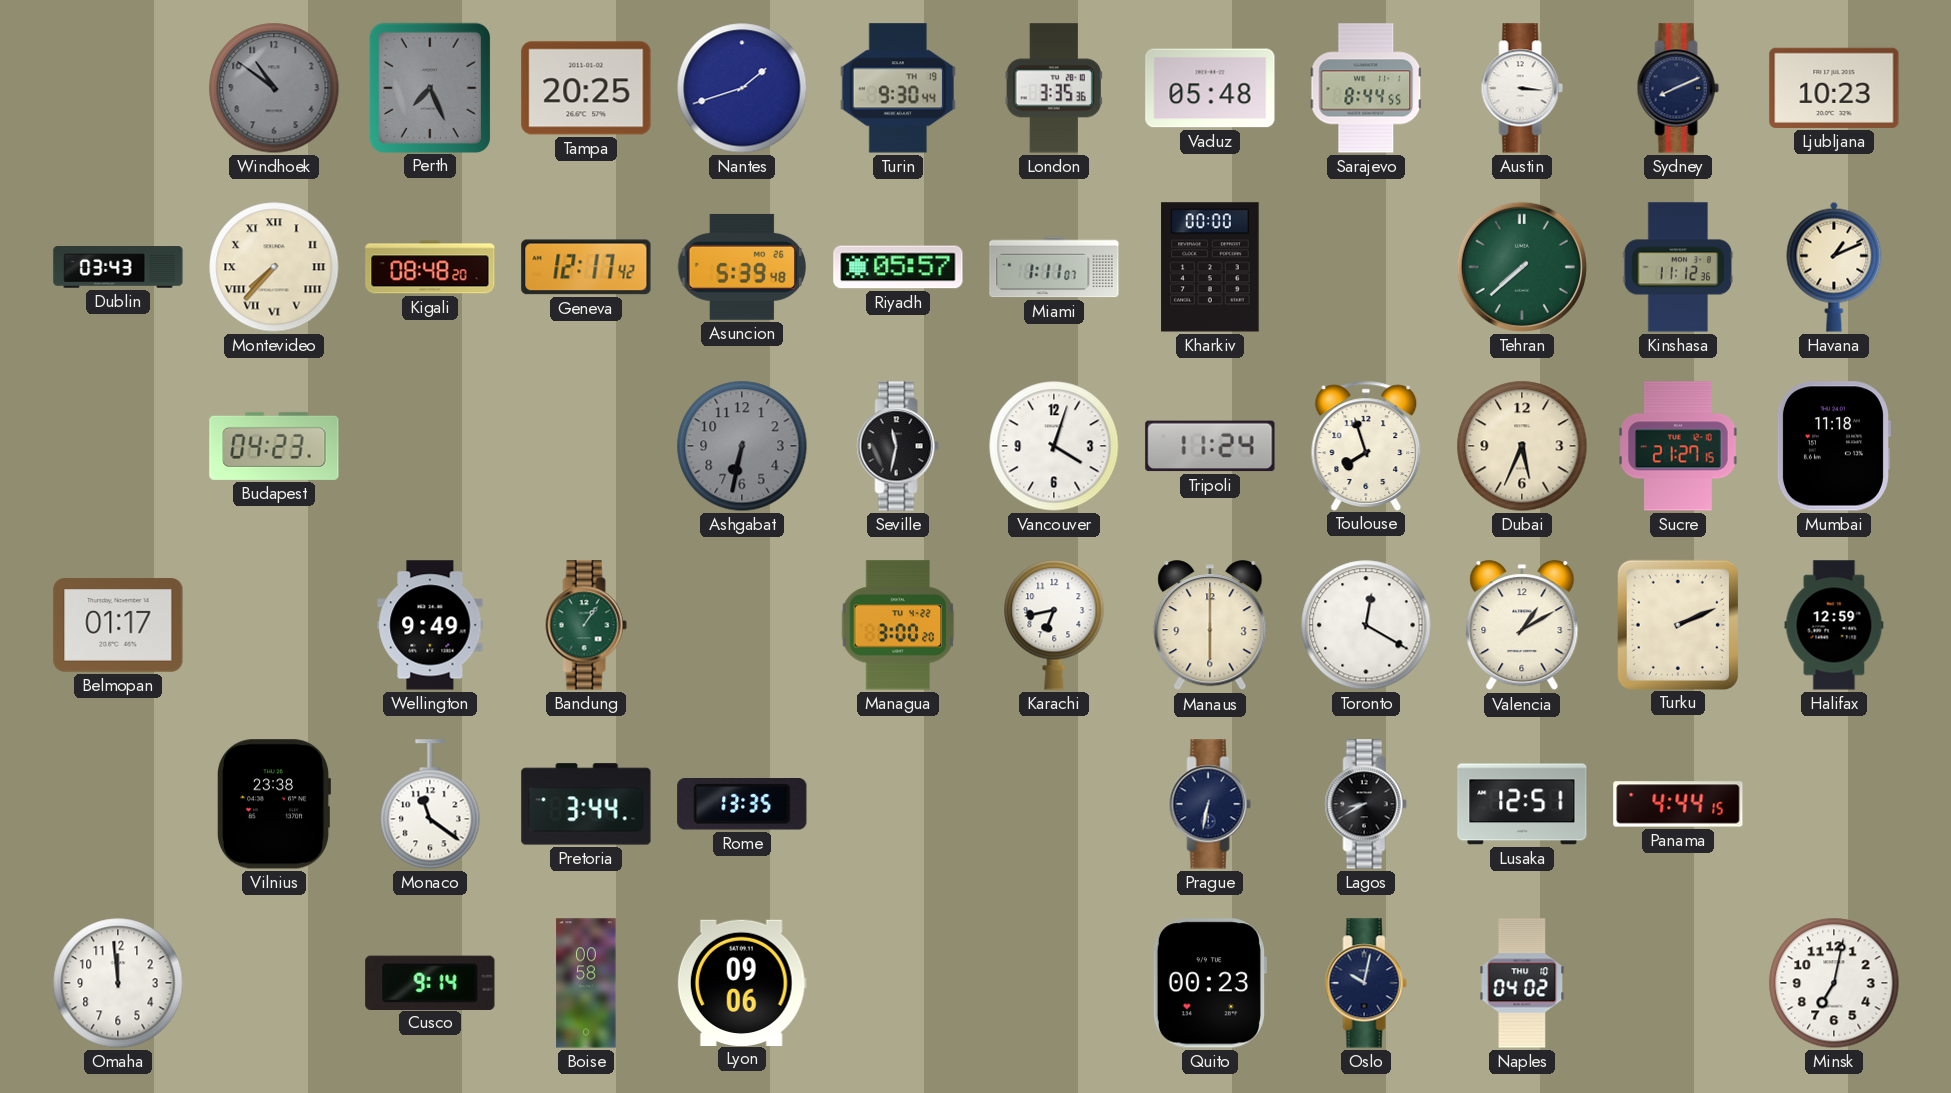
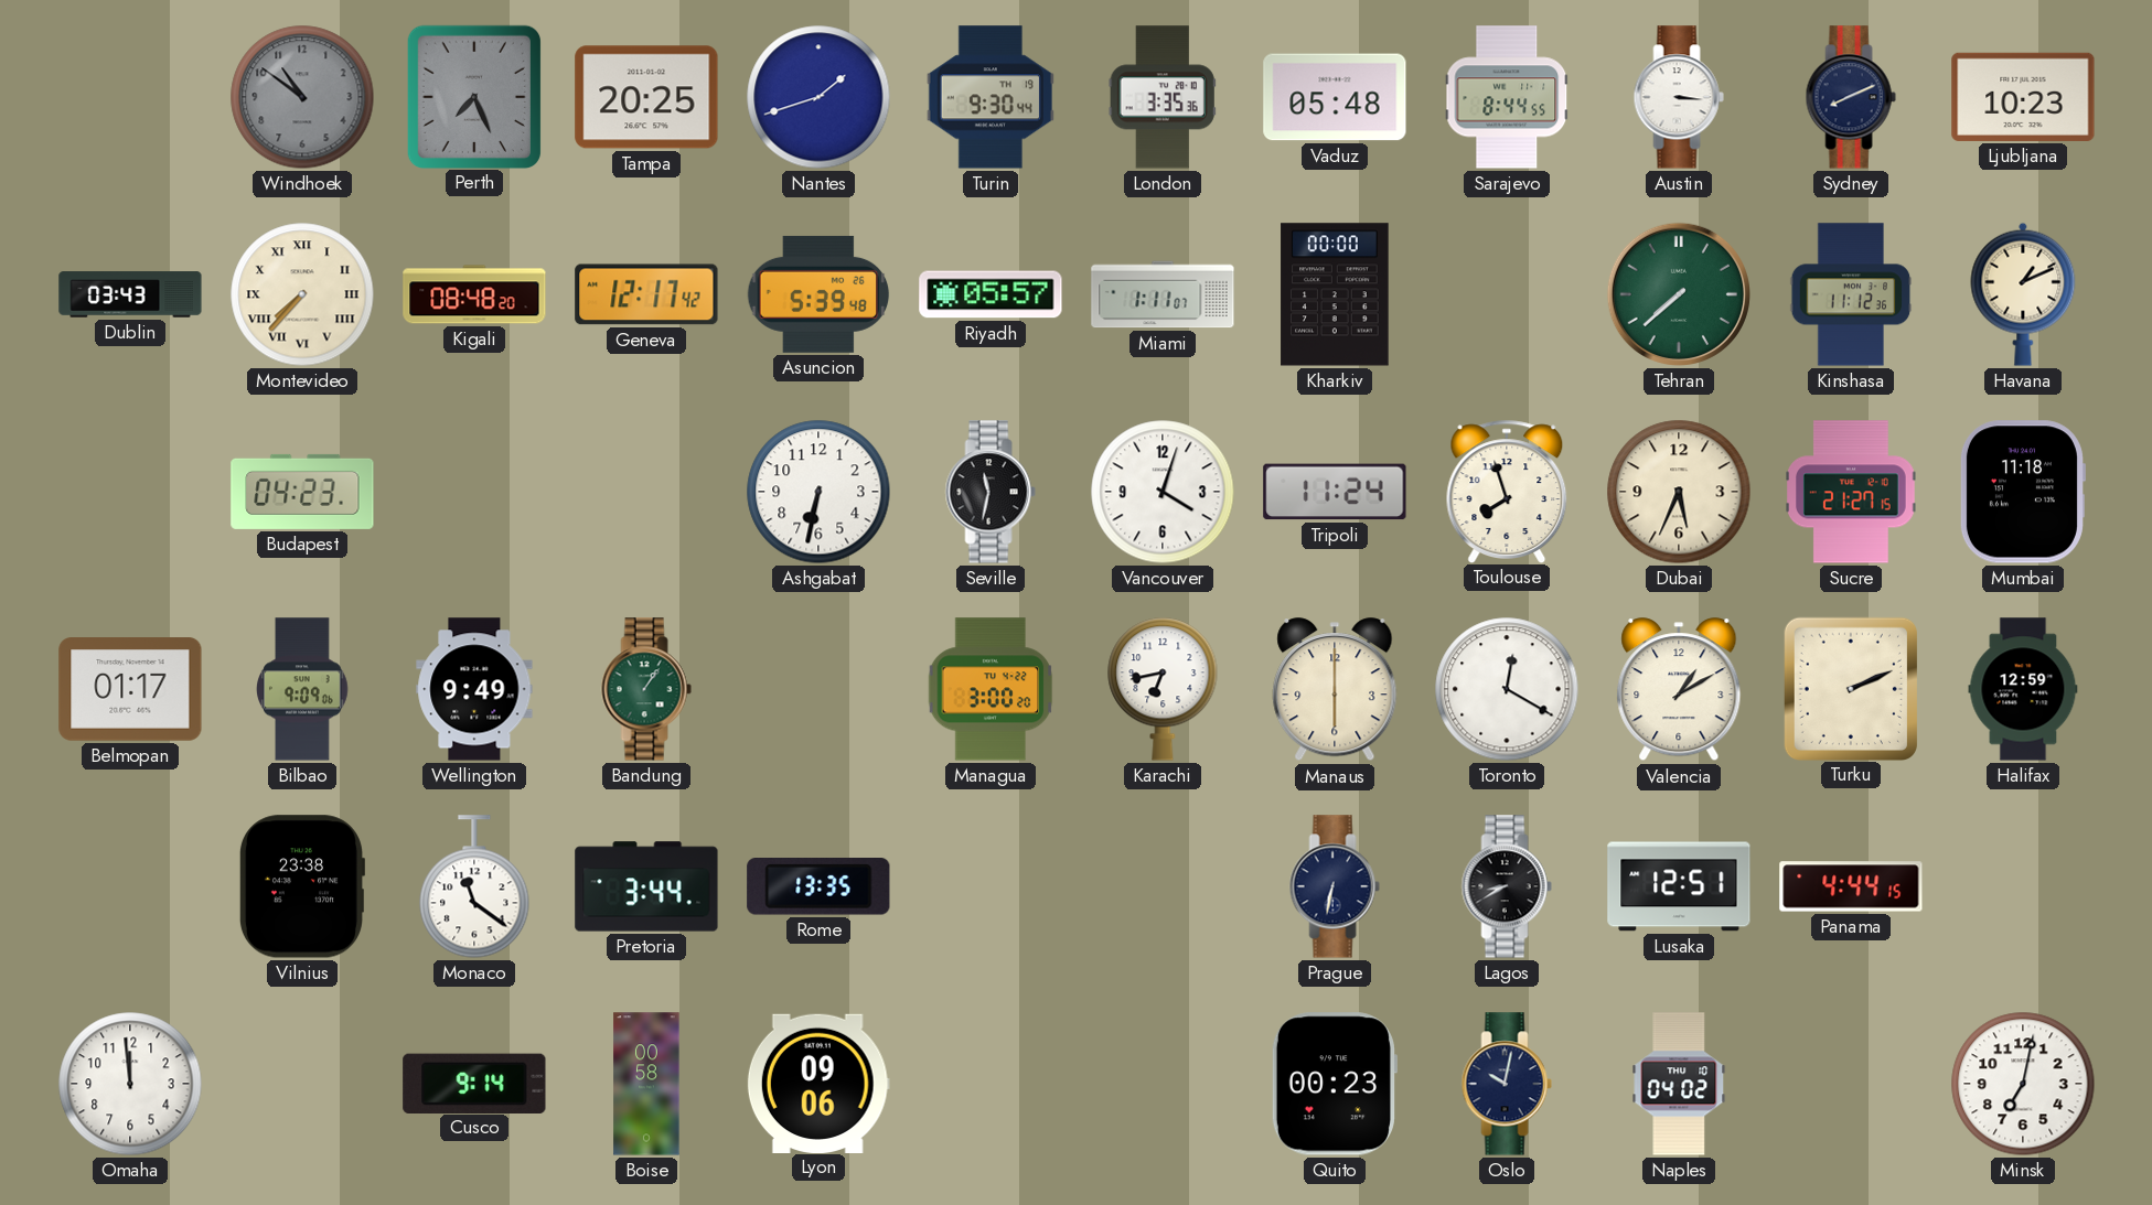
Ashgabat dial: grey -> white
Bilbao: none -> 9:09
